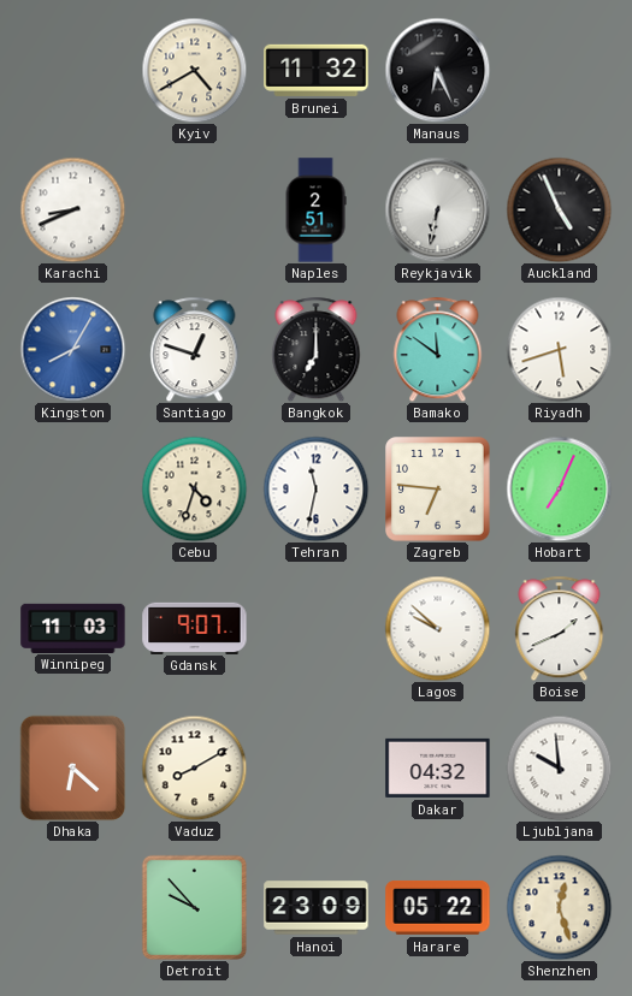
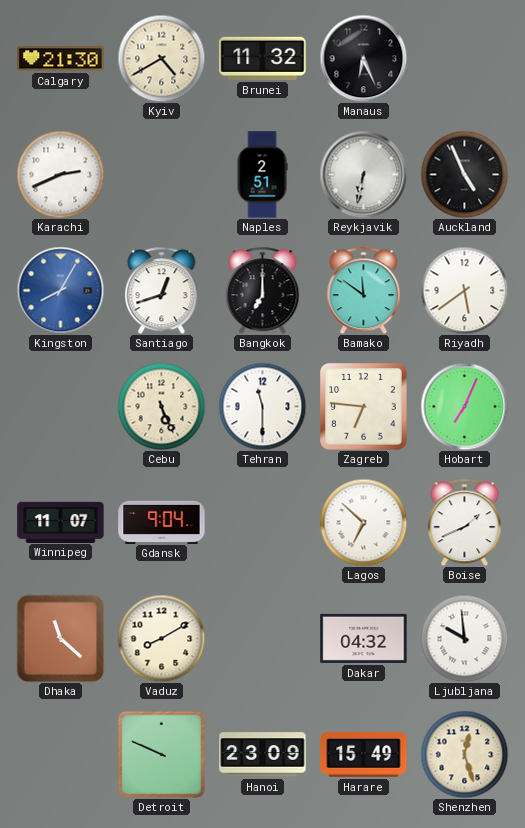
Calgary: none -> 21:30
Karachi: 8:41 -> 2:41
Santiago: 12:48 -> 12:42
Riyadh: 5:42 -> 5:39
Cebu: 4:33 -> 5:26
Tehran: 11:32 -> 11:30
Winnipeg: 11:03 -> 11:07
Gdansk: 9:07 -> 9:04
Lagos: 9:52 -> 6:52
Dhaka: 6:22 -> 11:22
Detroit: 9:53 -> 9:49
Harare: 05:22 -> 15:49
